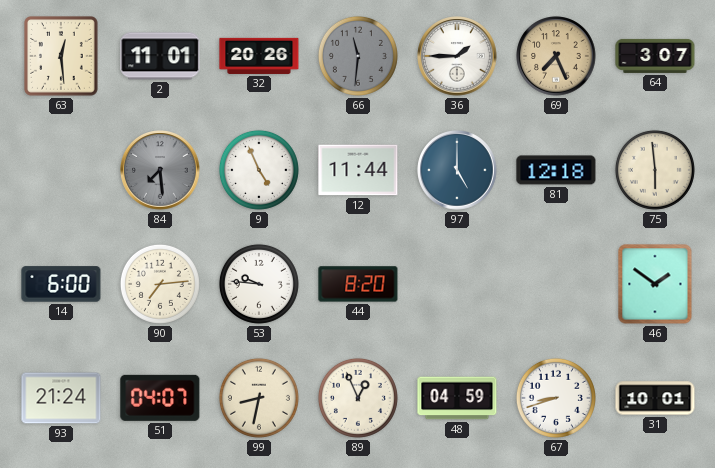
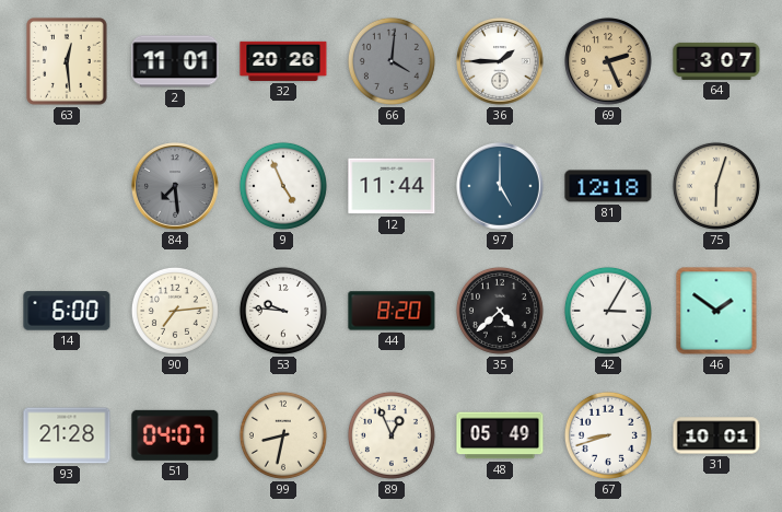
66: 11:31 -> 4:01
69: 7:26 -> 2:26
75: 5:59 -> 6:03
35: none -> 4:38
42: none -> 3:05
93: 21:24 -> 21:28
48: 04:59 -> 05:49
